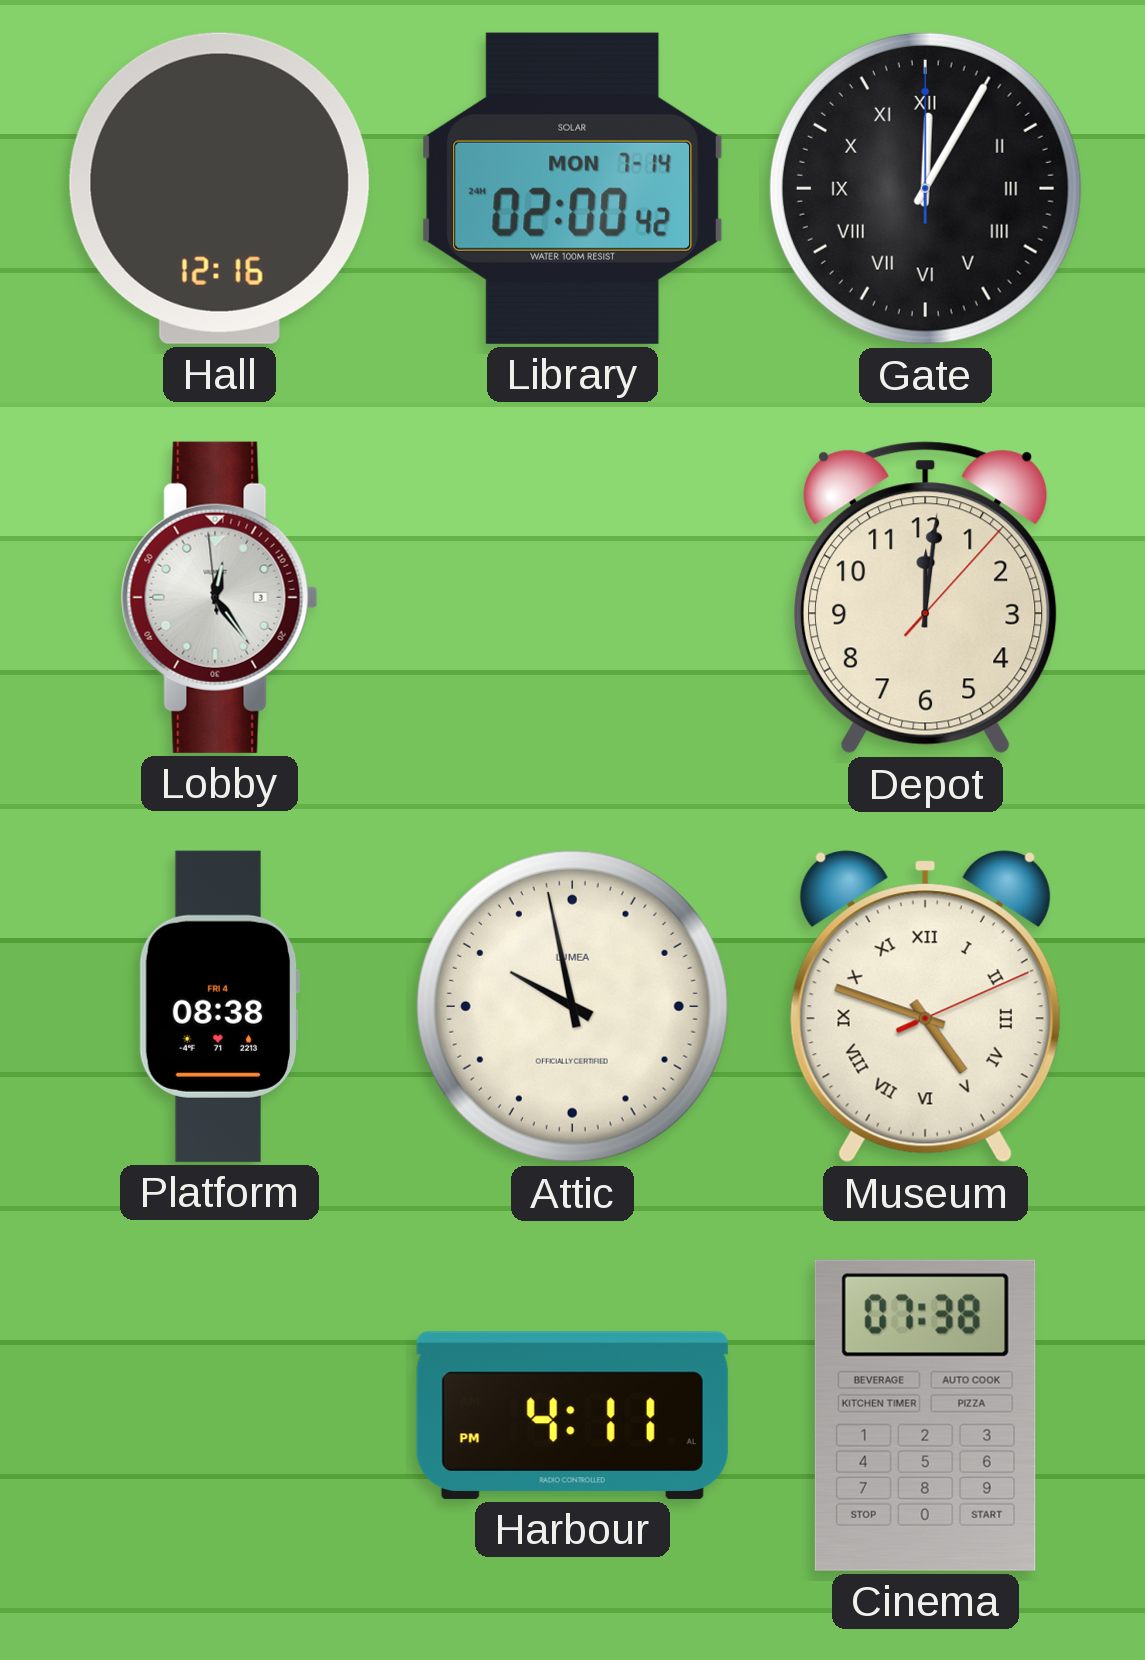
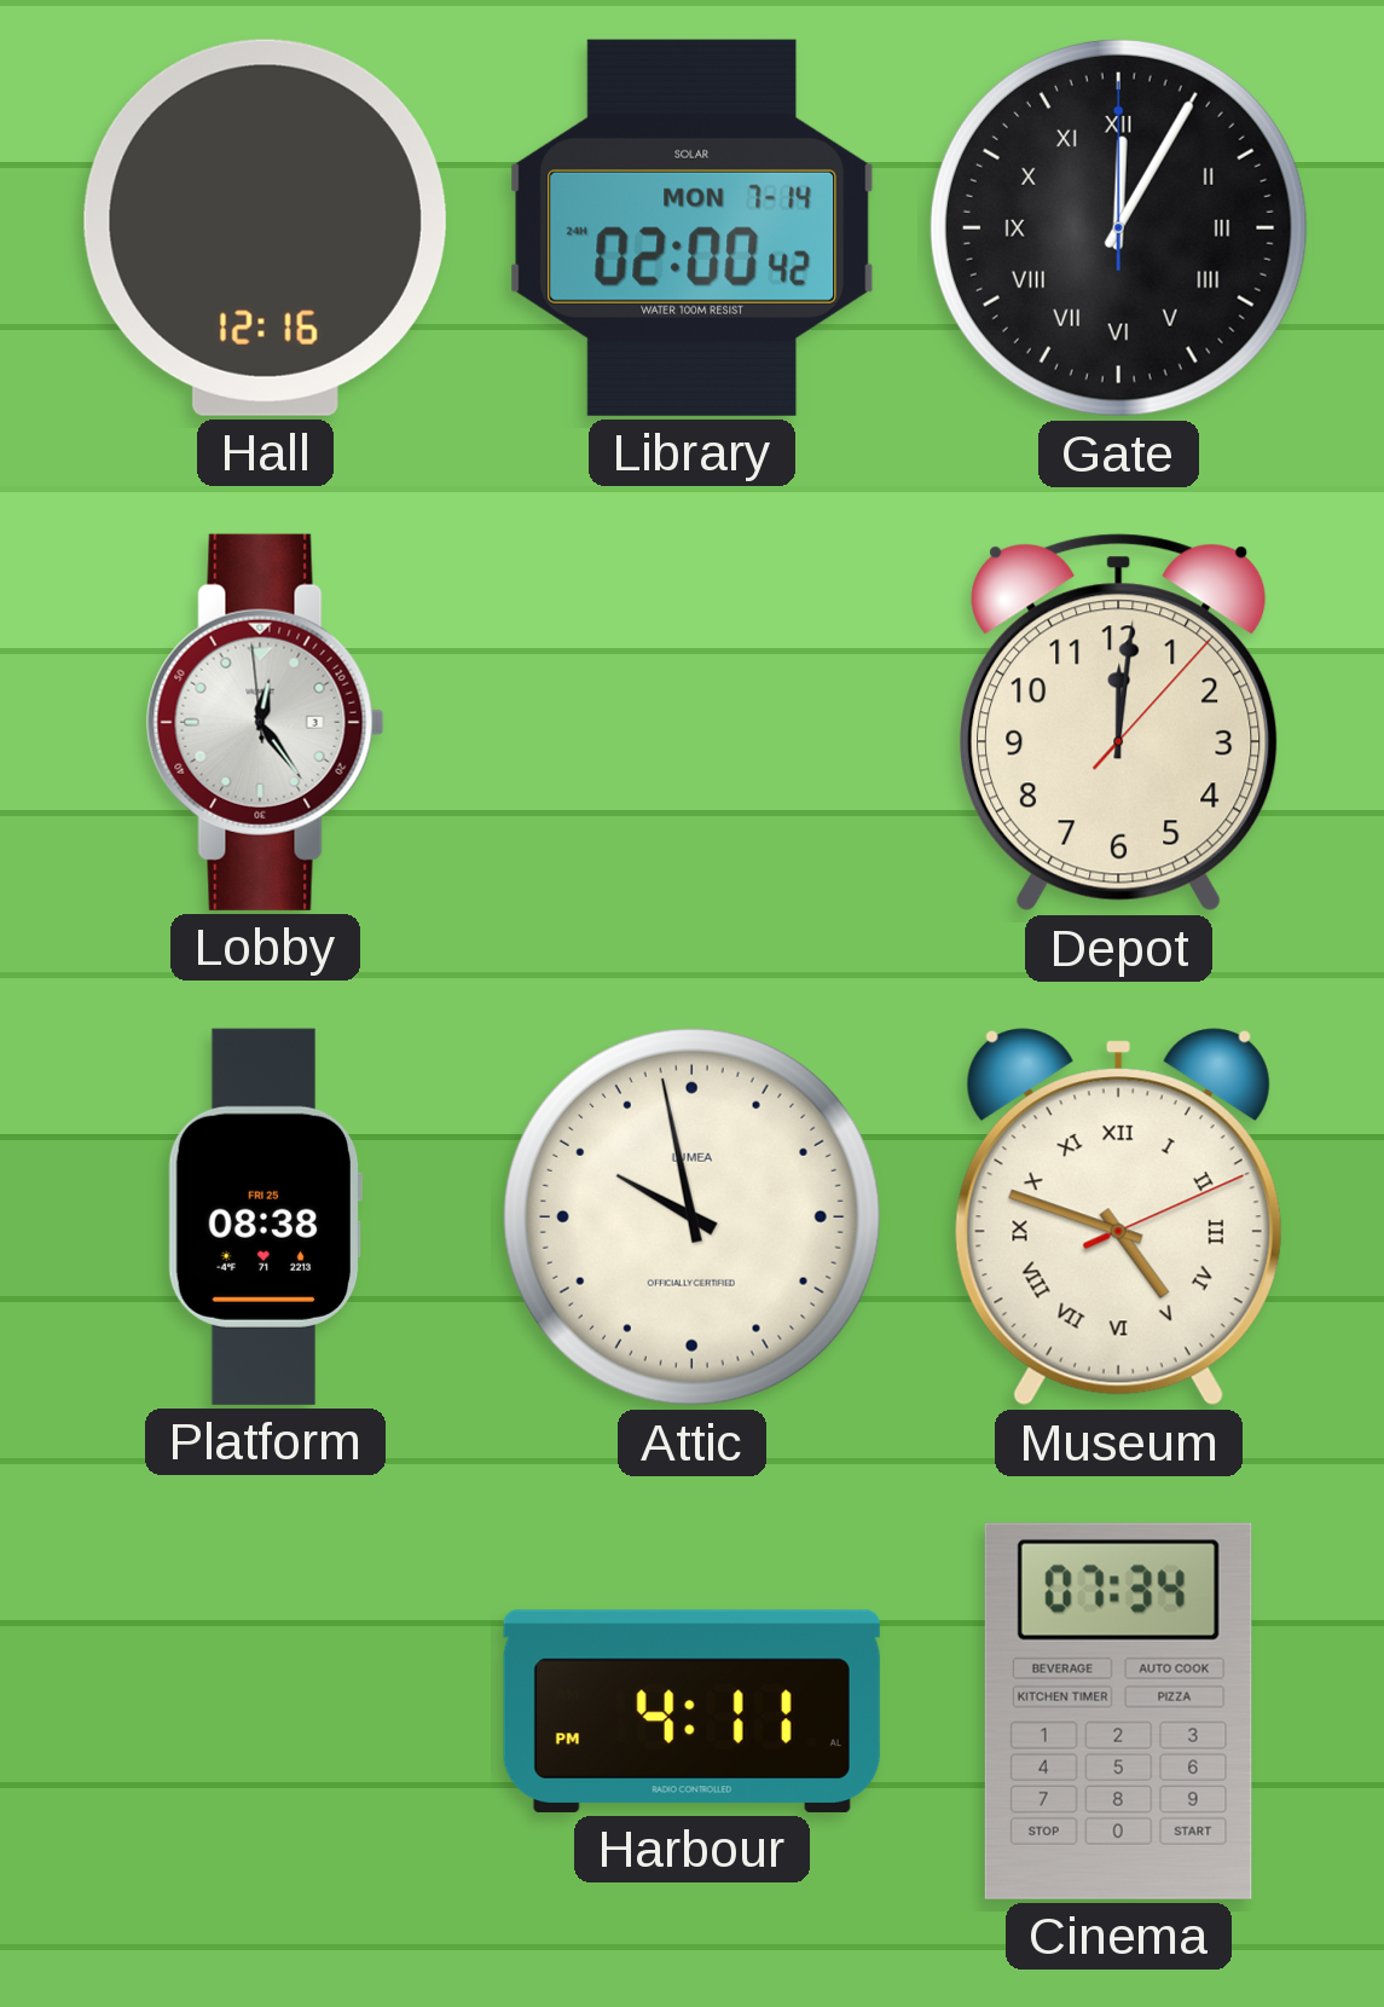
Platform date: FRI 4 -> FRI 25
Cinema: 07:38 -> 07:34
